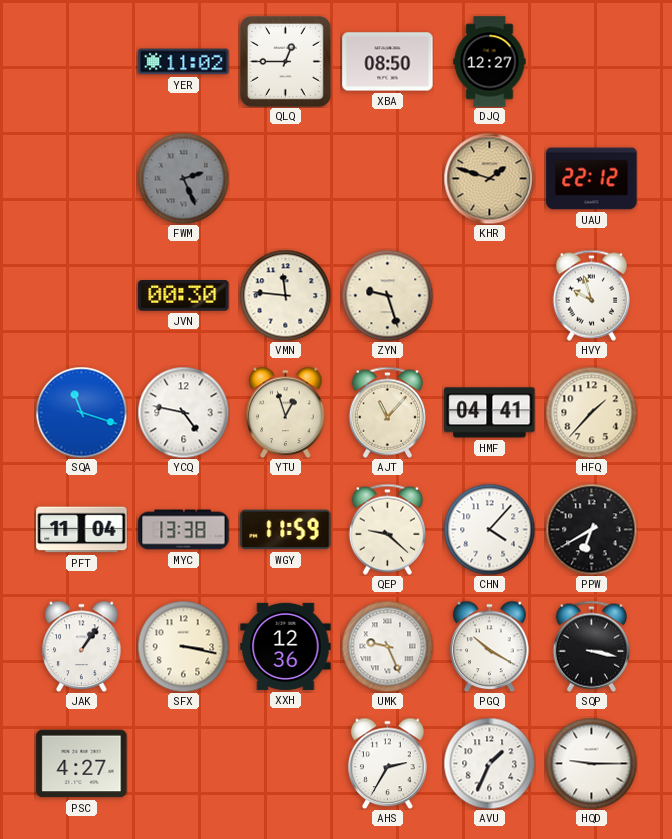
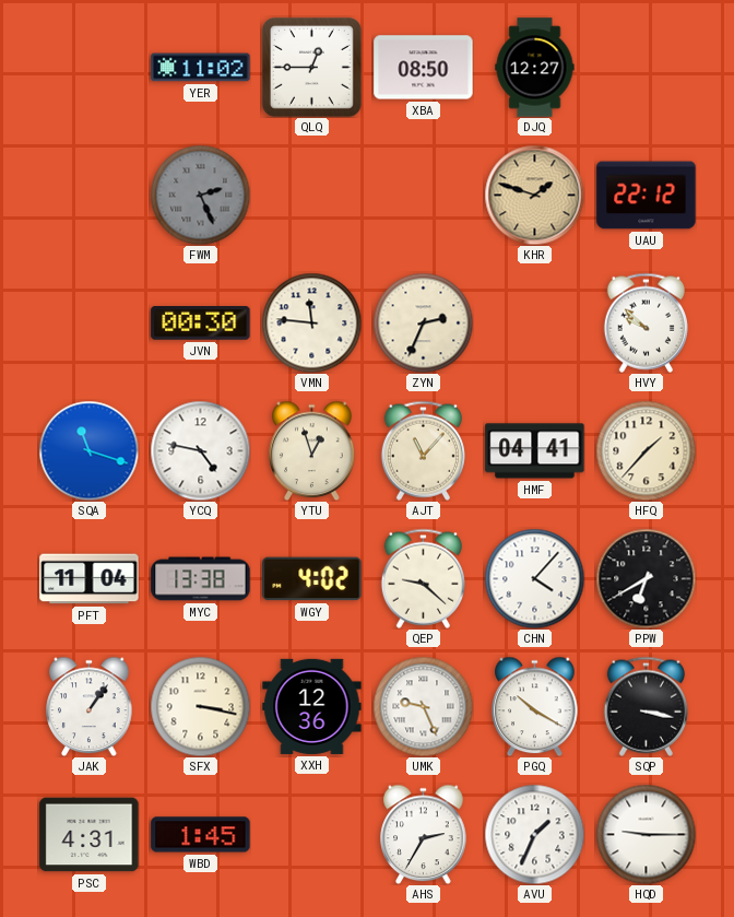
ZYN: 9:27 -> 2:34
HVY: 9:57 -> 9:52
WGY: 11:59 -> 4:02
PSC: 4:27 -> 4:31
WBD: none -> 1:45
